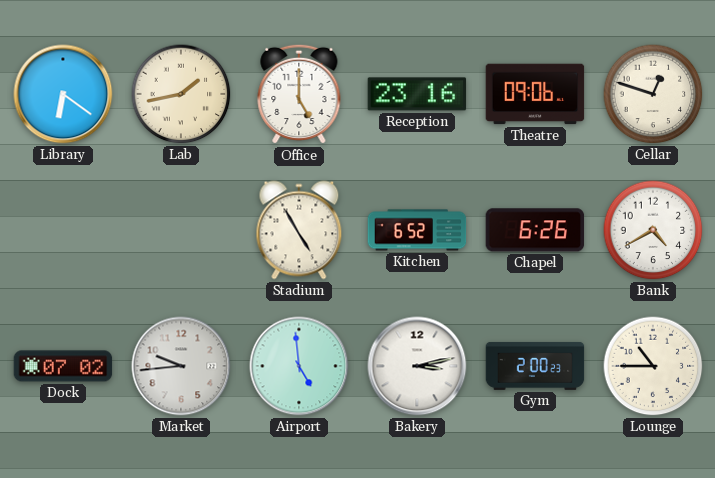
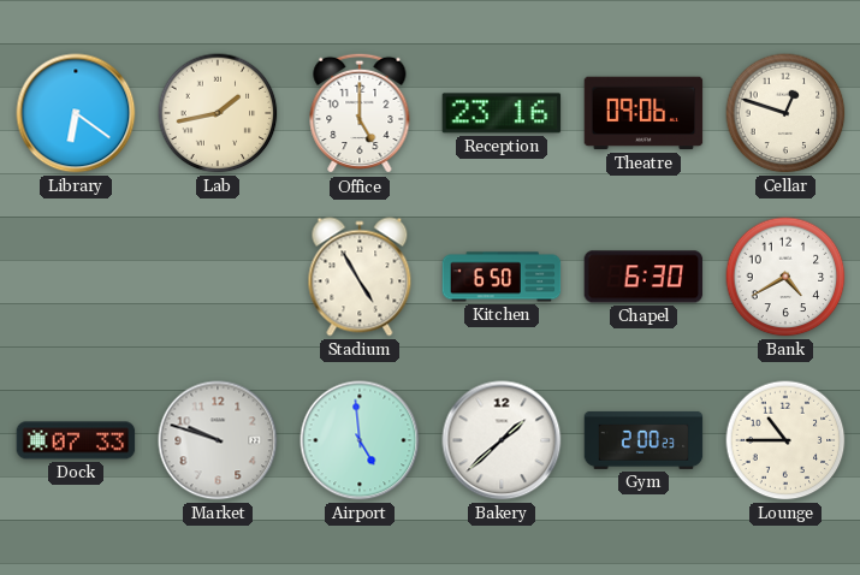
Kitchen: 6:52 -> 6:50
Chapel: 6:26 -> 6:30
Dock: 07:02 -> 07:33
Market: 9:44 -> 9:48
Bakery: 3:13 -> 1:38
